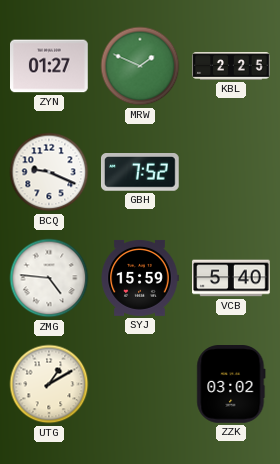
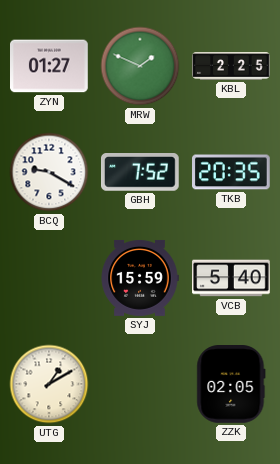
BCQ: 9:19 -> 9:20
TKB: none -> 20:35
ZMG: 4:46 -> none
ZZK: 03:02 -> 02:05
